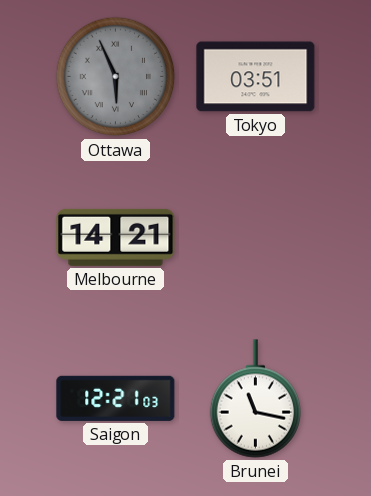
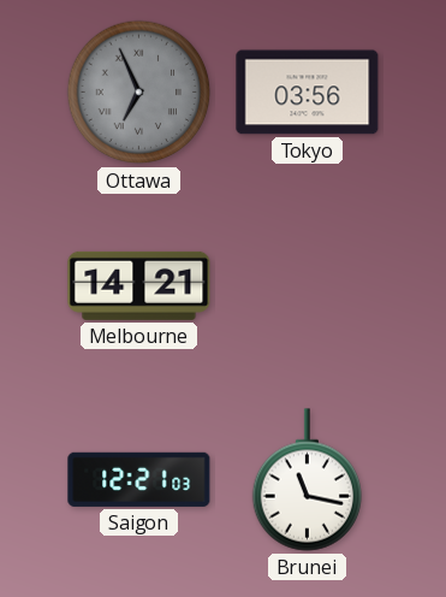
Ottawa: 5:56 -> 6:56
Tokyo: 03:51 -> 03:56
